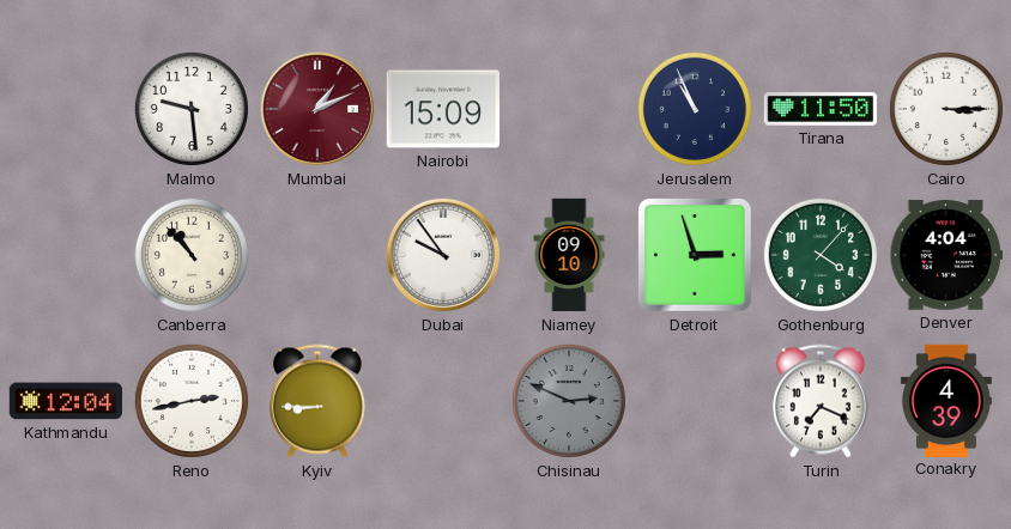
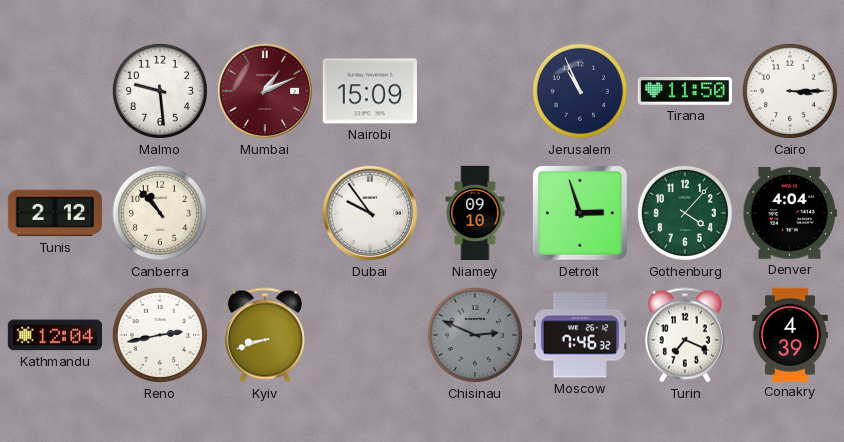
Tunis: none -> 2:12
Kyiv: 8:45 -> 8:42
Moscow: none -> 7:46
